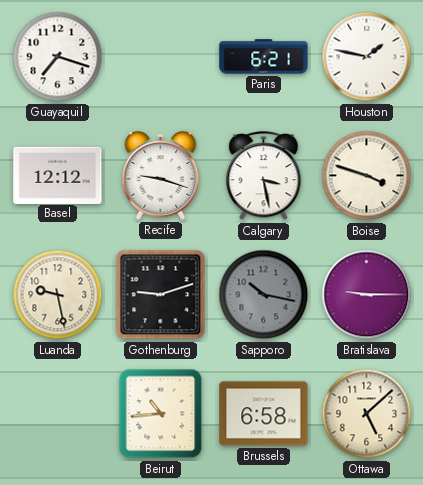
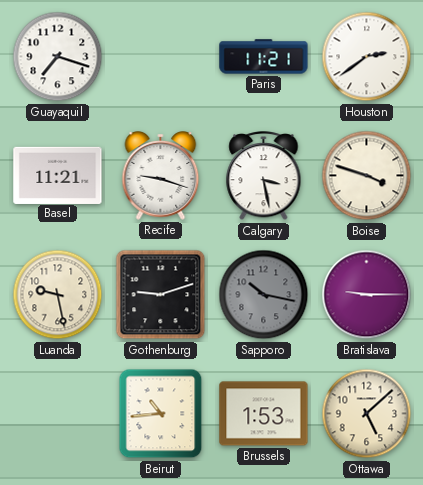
Paris: 6:21 -> 11:21
Houston: 1:47 -> 2:39
Basel: 12:12 -> 11:21
Brussels: 6:58 -> 1:53
